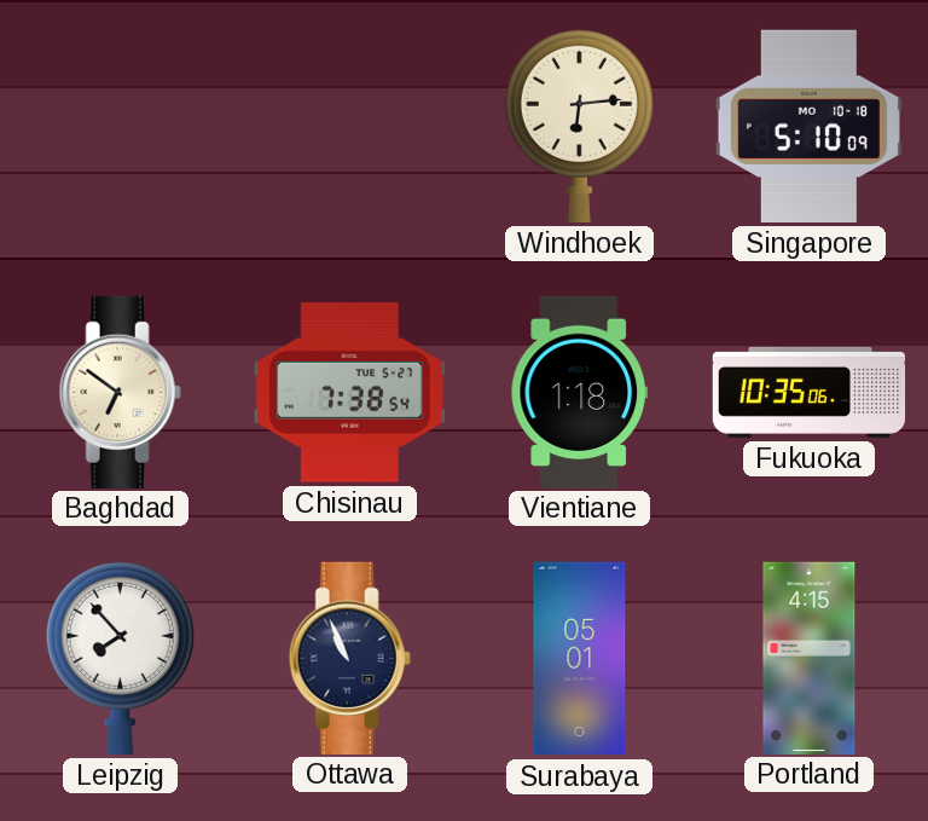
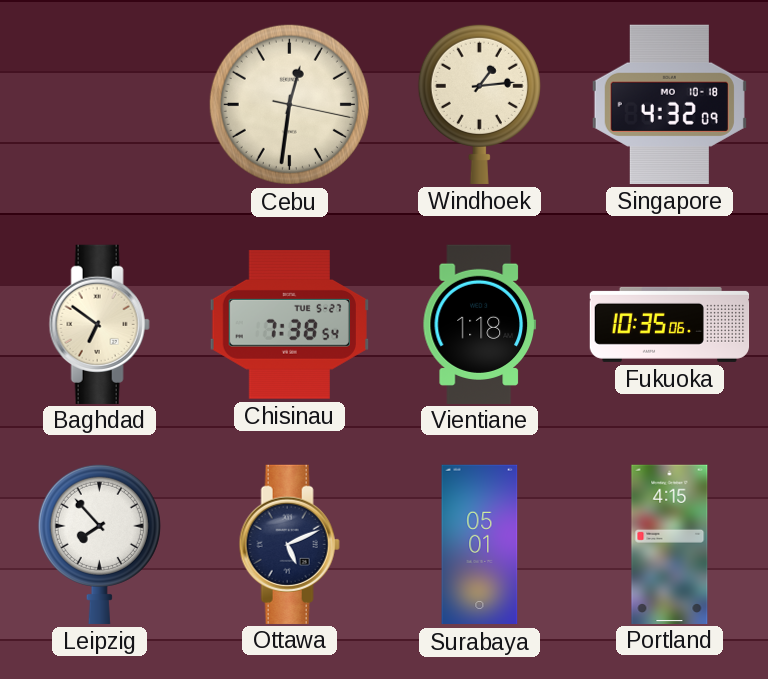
Cebu: none -> 12:31
Windhoek: 6:14 -> 1:14
Singapore: 5:10 -> 4:32
Ottawa: 10:56 -> 5:11
